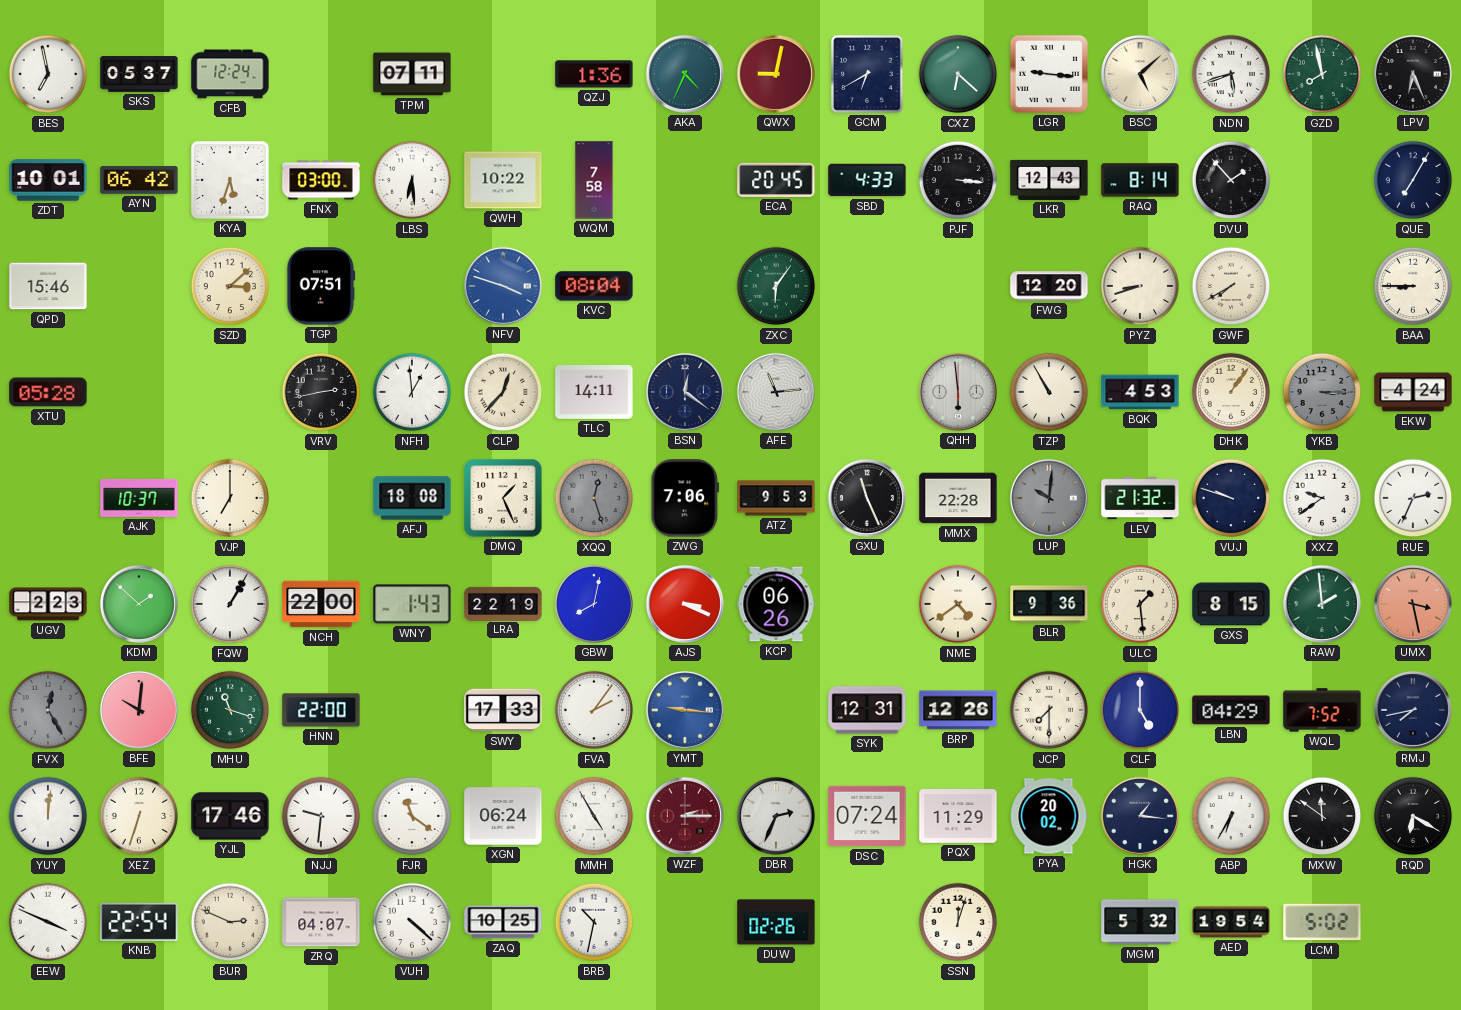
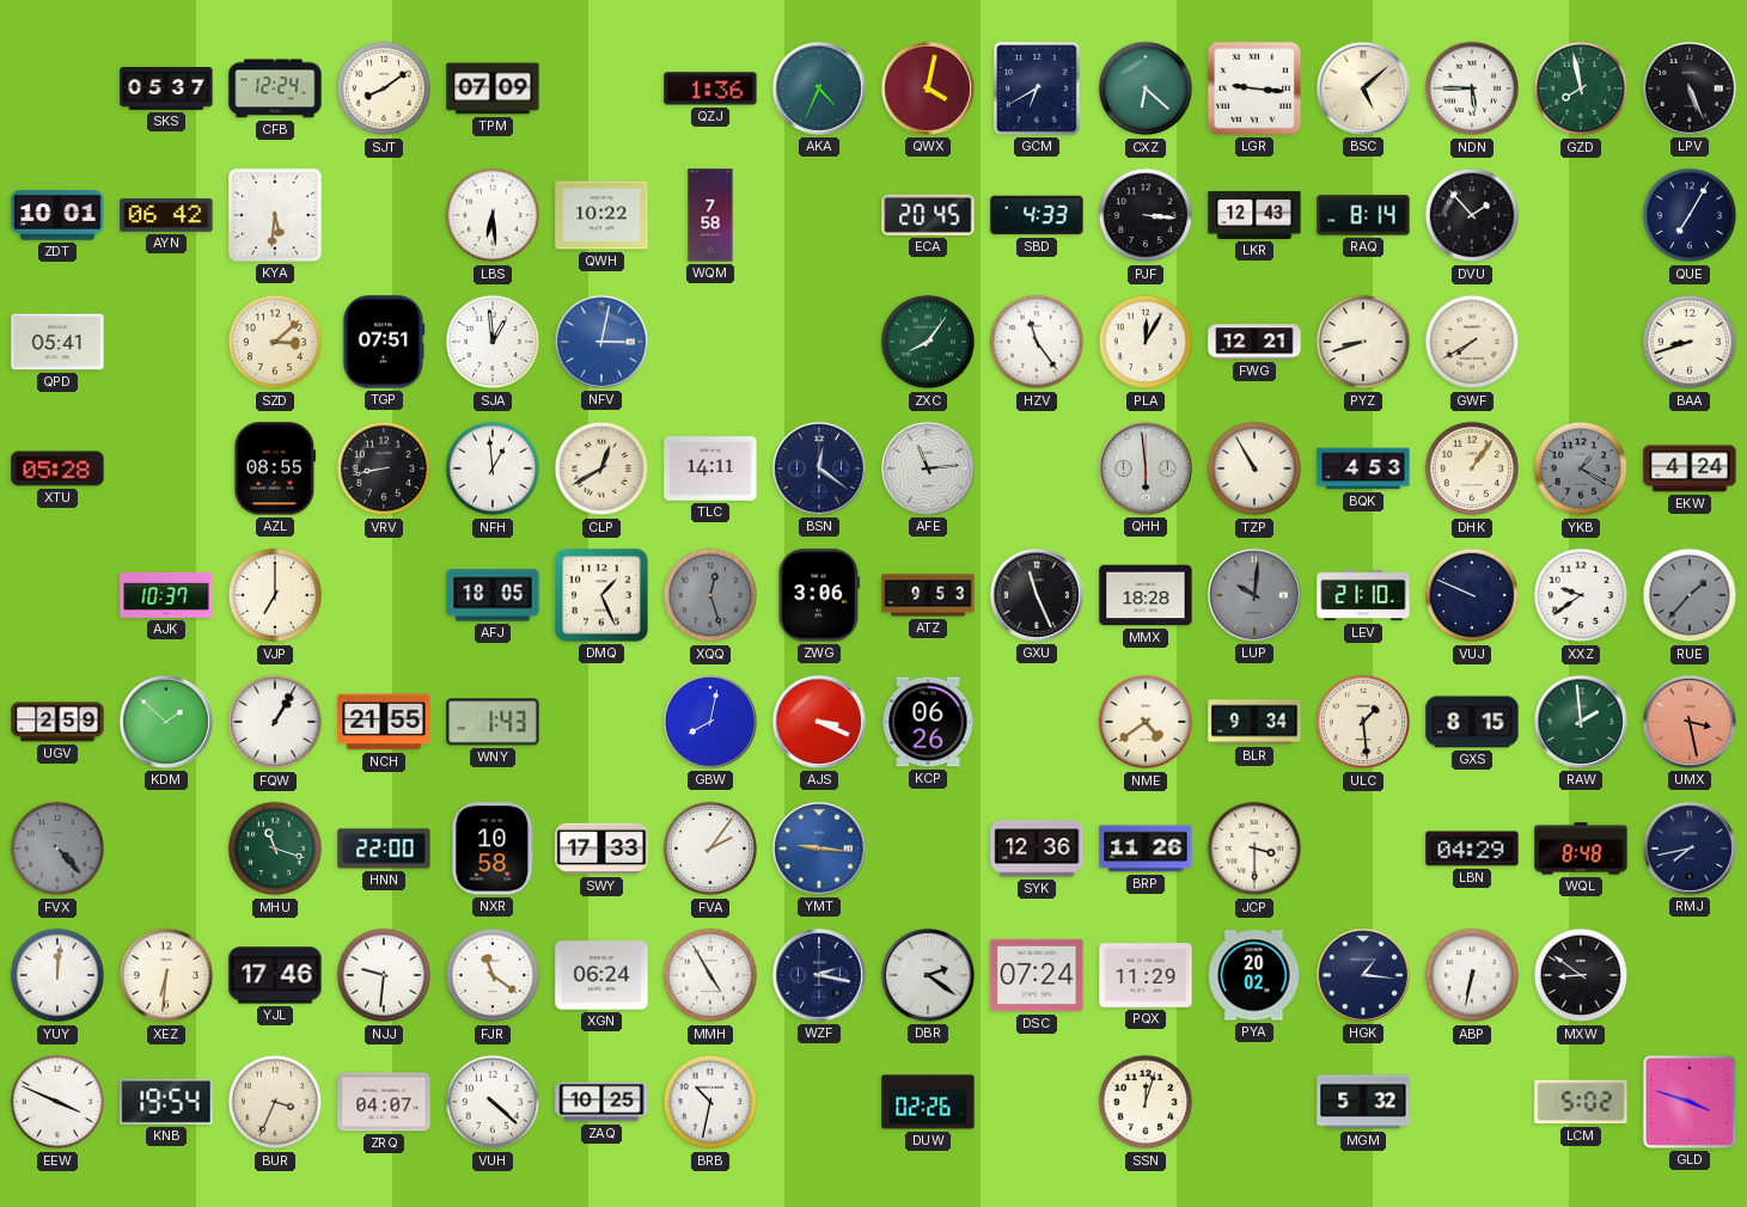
BES: 6:58 -> none
SJT: none -> 8:09
TPM: 07:11 -> 07:09
QWX: 9:02 -> 4:02
NDN: 5:42 -> 5:45
LPV: 6:26 -> 5:26
KYA: 5:33 -> 5:31
FNX: 03:00 -> none
QPD: 15:46 -> 05:41
SJA: none -> 12:59
NFV: 3:48 -> 3:02
KVC: 08:04 -> none
ZXC: 6:06 -> 8:06
HZV: none -> 11:24
PLA: none -> 12:05
FWG: 12:20 -> 12:21
BAA: 8:45 -> 8:42
AZL: none -> 08:55
VRV: 2:43 -> 8:43
CLP: 12:37 -> 12:40
YKB: 3:15 -> 1:20
AFJ: 18:08 -> 18:05
ZWG: 7:06 -> 3:06
MMX: 22:28 -> 18:28
LEV: 21:32 -> 21:10
VUJ: 9:48 -> 9:49
RUE: 2:34 -> 1:37
RUE dial: white -> grey
UGV: 2:23 -> 2:59
NCH: 22:00 -> 21:55
LRA: 22:19 -> none
BLR: 9:36 -> 9:34
FVX: 12:25 -> 4:23
BFE: 10:01 -> none
NXR: none -> 10:58
SYK: 12:31 -> 12:36
BRP: 12:26 -> 11:26
JCP: 7:30 -> 3:30
CLF: 5:00 -> none
WQL: 7:52 -> 8:48
XEZ: 6:33 -> 6:31
WZF: 2:15 -> 2:17
WZF dial: burgundy -> navy
DBR: 2:34 -> 2:21
ABP: 6:35 -> 6:32
MXW: 11:51 -> 8:51
RQD: 6:20 -> none
KNB: 22:54 -> 19:54
BUR: 2:49 -> 3:34
AED: 19:54 -> none
GLD: none -> 3:48
